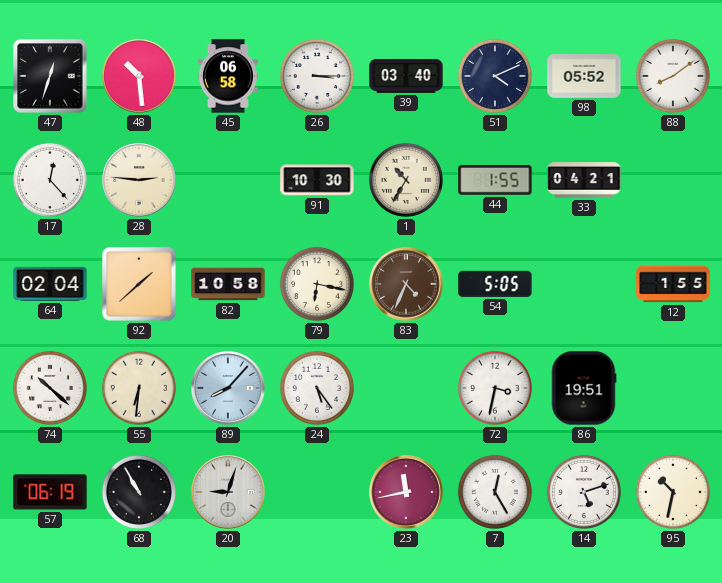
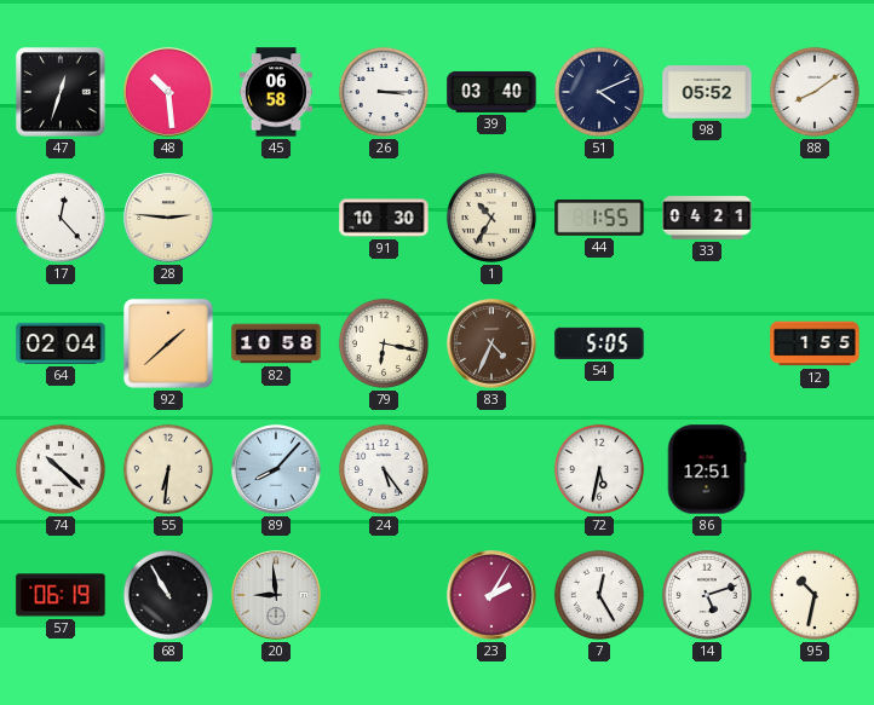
72: 3:32 -> 5:32
86: 19:51 -> 12:51
20: 9:03 -> 8:59
23: 11:43 -> 2:05
